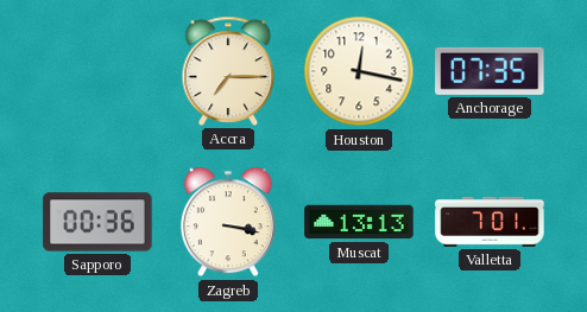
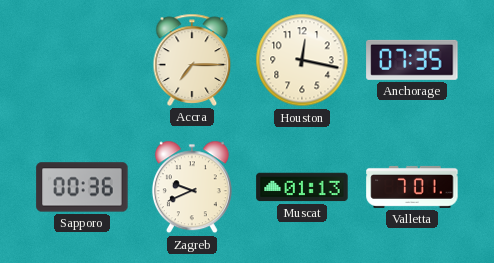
Zagreb: 3:17 -> 9:41
Muscat: 13:13 -> 01:13
